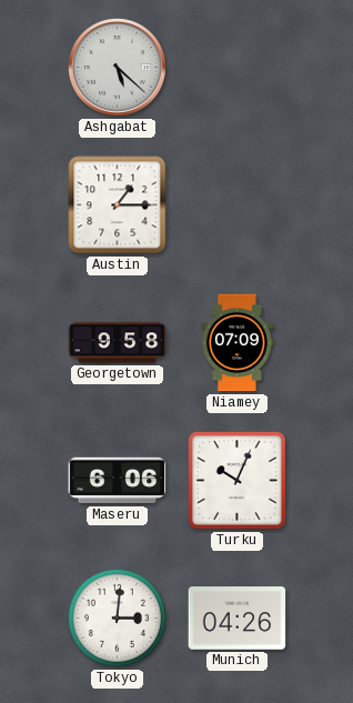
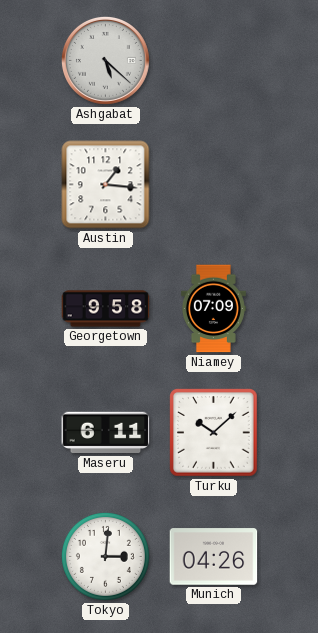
Austin: 1:15 -> 1:16
Maseru: 6:06 -> 6:11
Turku: 10:04 -> 10:08
